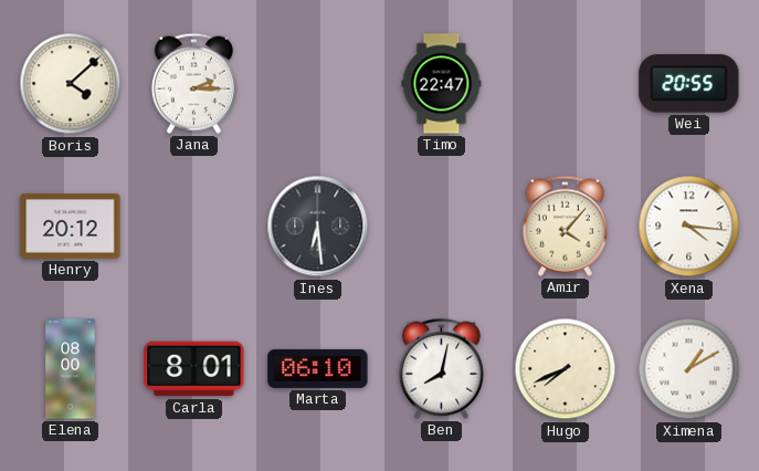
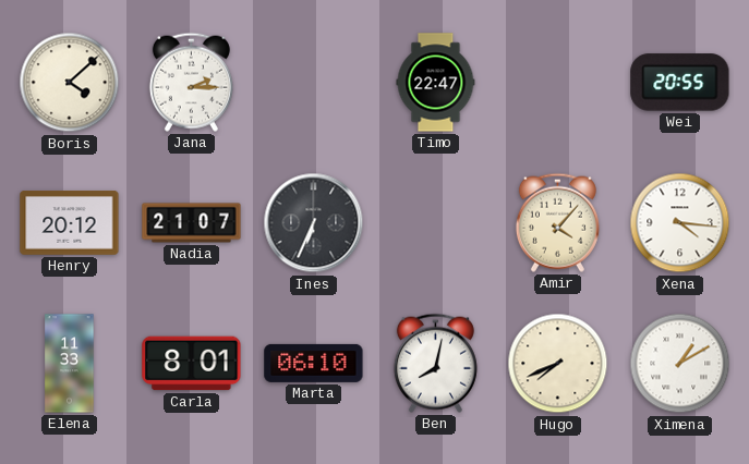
Nadia: none -> 21:07
Ines: 6:29 -> 6:34
Elena: 08:00 -> 11:33
